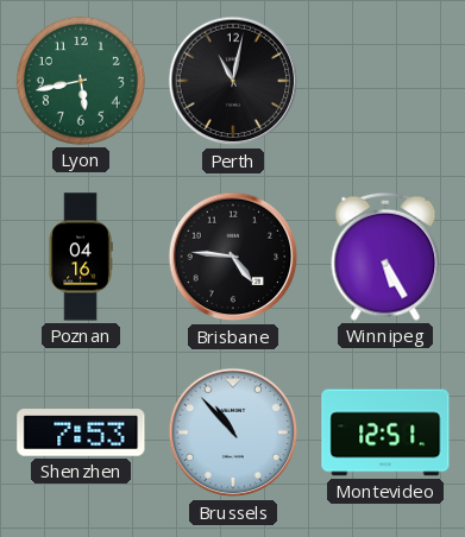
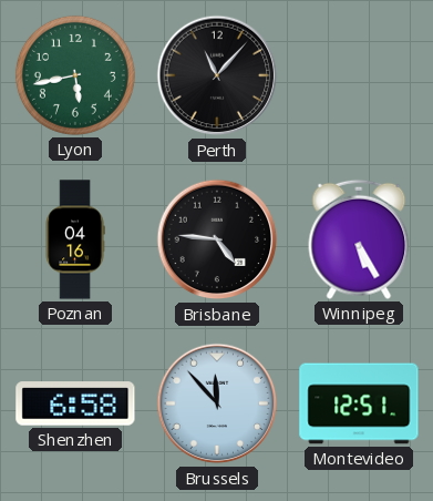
Perth: 11:02 -> 11:07
Shenzhen: 7:53 -> 6:58
Brussels: 10:53 -> 11:53
